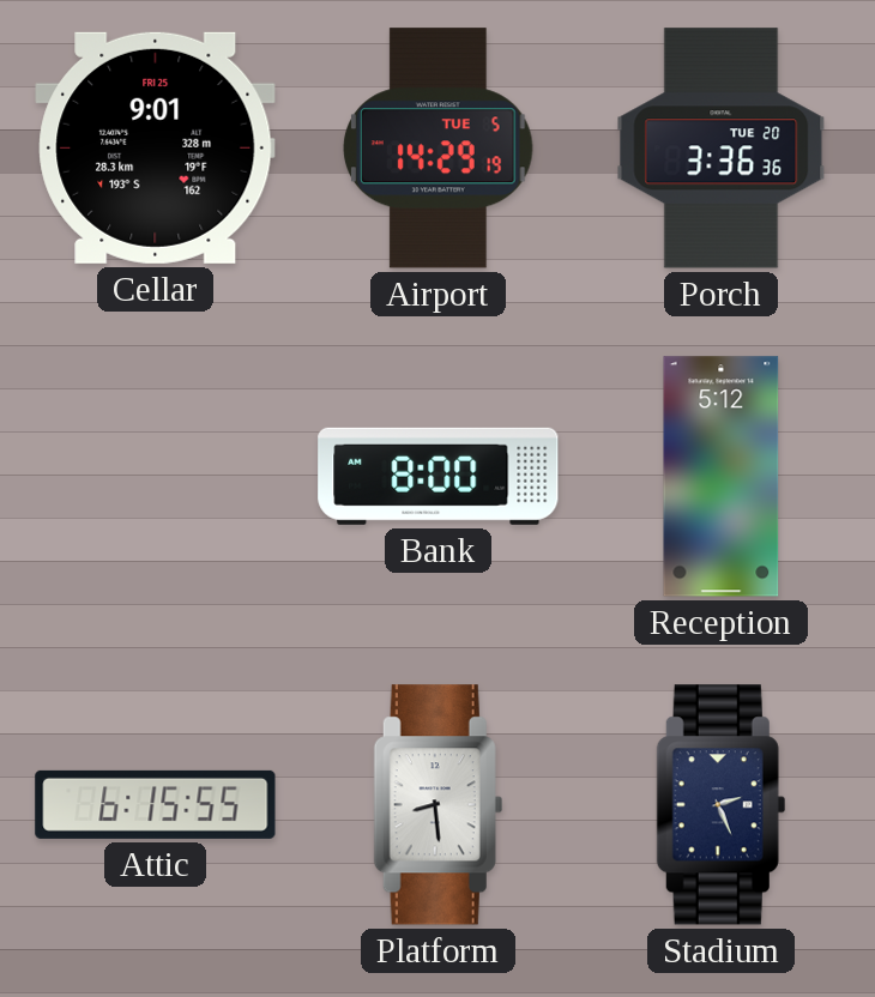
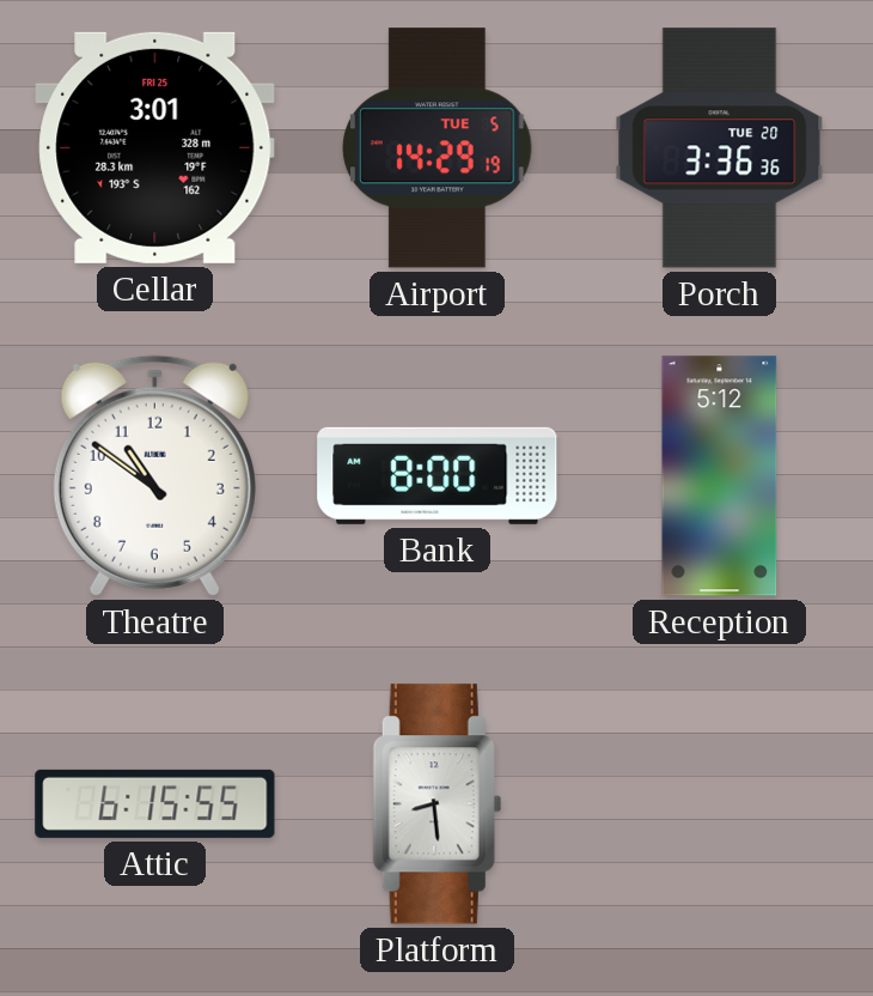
Cellar: 9:01 -> 3:01
Theatre: none -> 10:51
Stadium: 2:26 -> none
